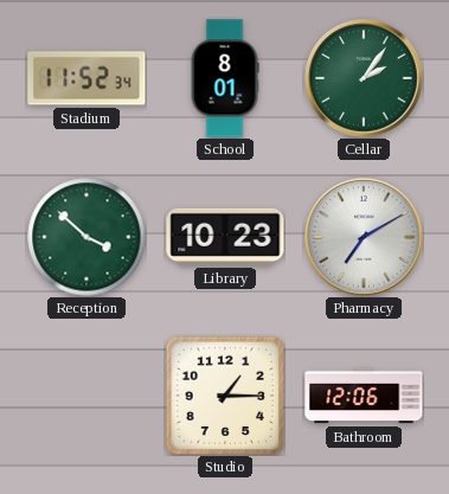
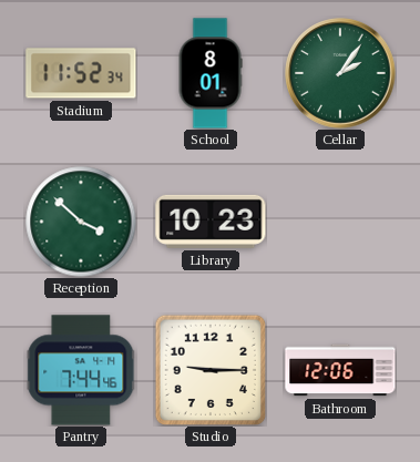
Pharmacy: 7:10 -> none
Pantry: none -> 7:44
Studio: 1:15 -> 9:15
